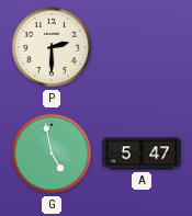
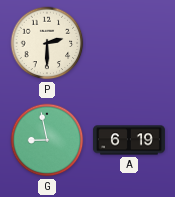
G: 4:58 -> 8:58
A: 5:47 -> 6:19
